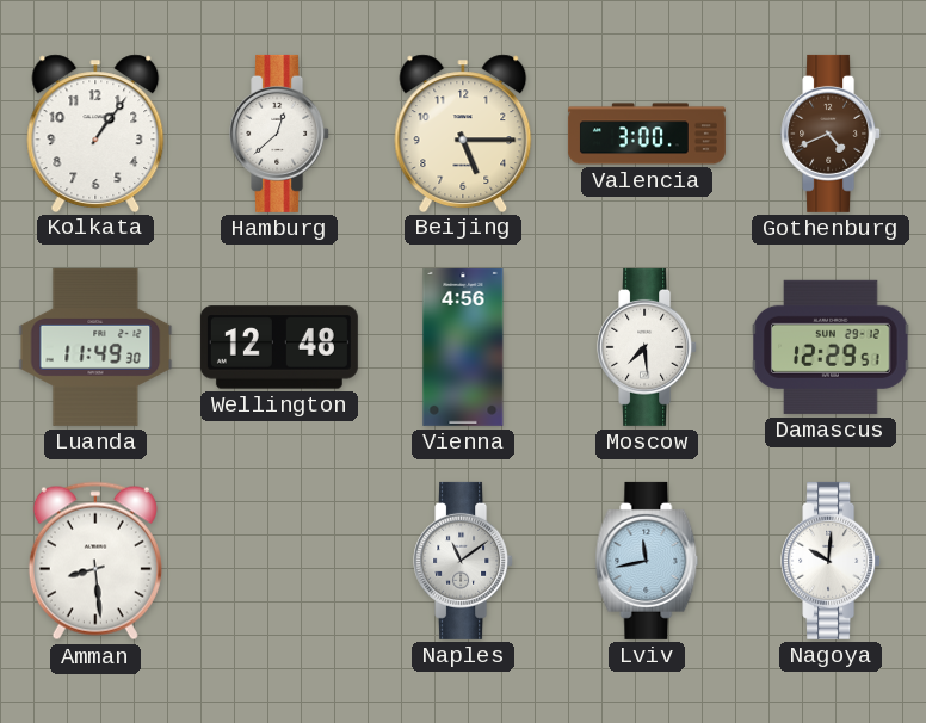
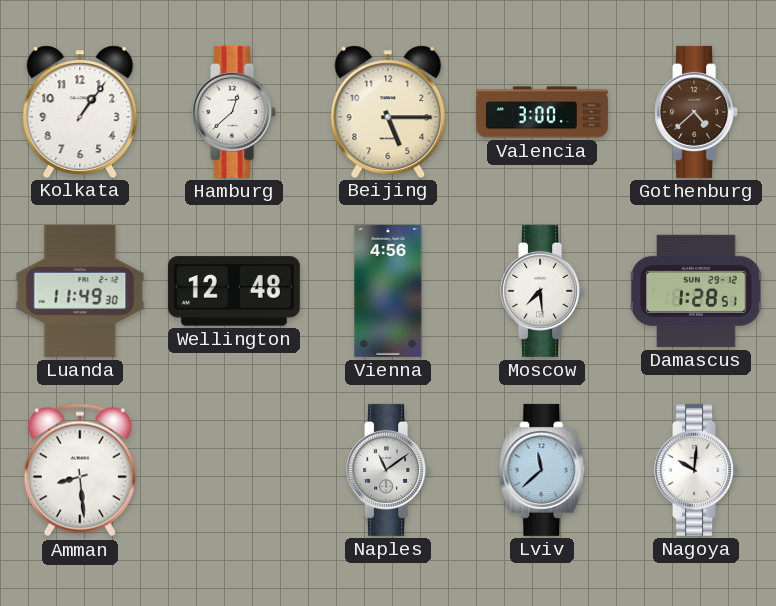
Gothenburg: 4:41 -> 4:38
Damascus: 12:29 -> 1:28
Lviv: 11:43 -> 11:38
